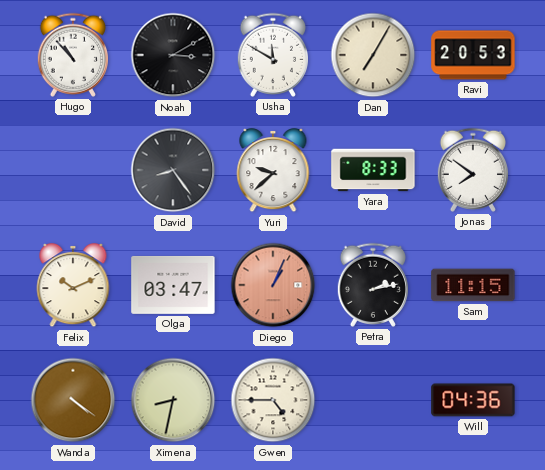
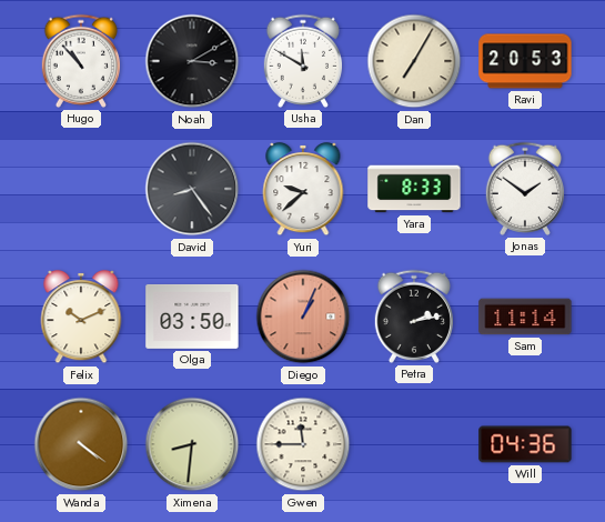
Jonas: 7:51 -> 1:51
Olga: 03:47 -> 03:50
Sam: 11:15 -> 11:14
Ximena: 8:32 -> 8:31
Gwen: 4:45 -> 11:45
